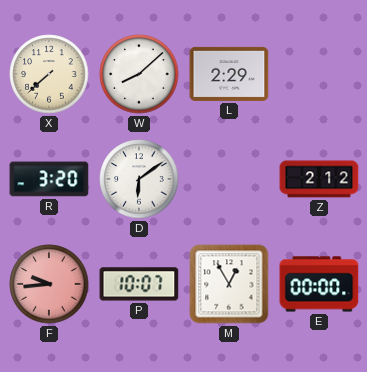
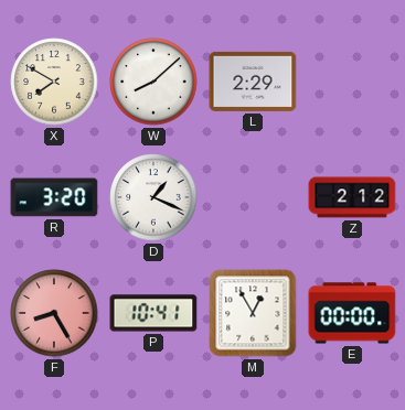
X: 7:38 -> 7:50
D: 6:09 -> 1:19
F: 9:44 -> 8:25
P: 10:07 -> 10:41
